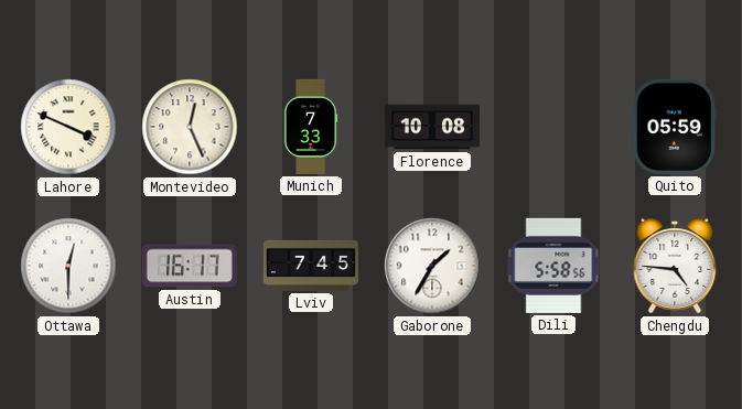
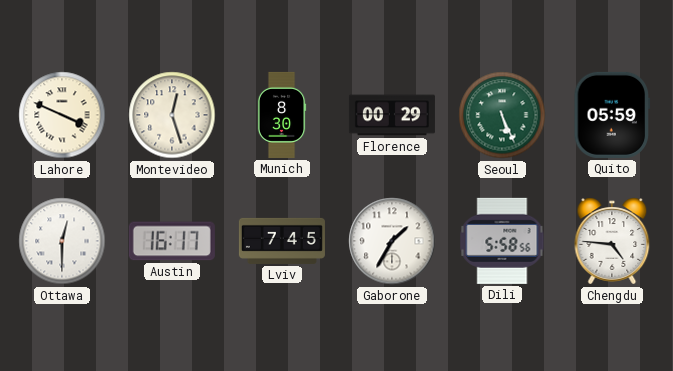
Montevideo: 12:26 -> 12:27
Munich: 7:33 -> 8:30
Florence: 10:08 -> 00:29
Seoul: none -> 5:26
